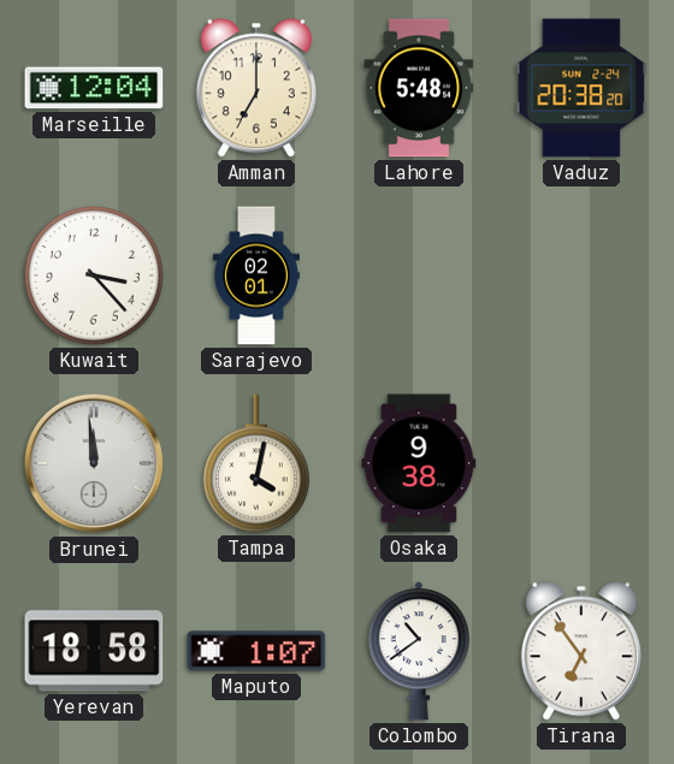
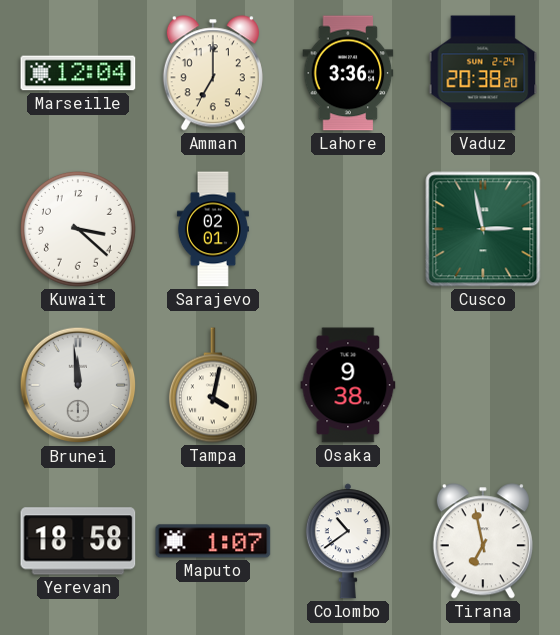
Lahore: 5:48 -> 3:36
Kuwait: 3:23 -> 3:22
Cusco: none -> 2:58
Tirana: 6:54 -> 6:58
